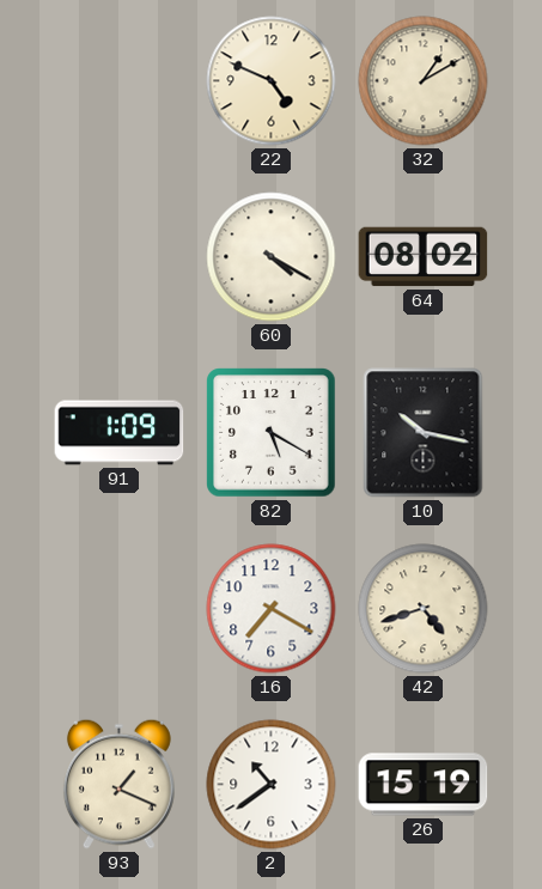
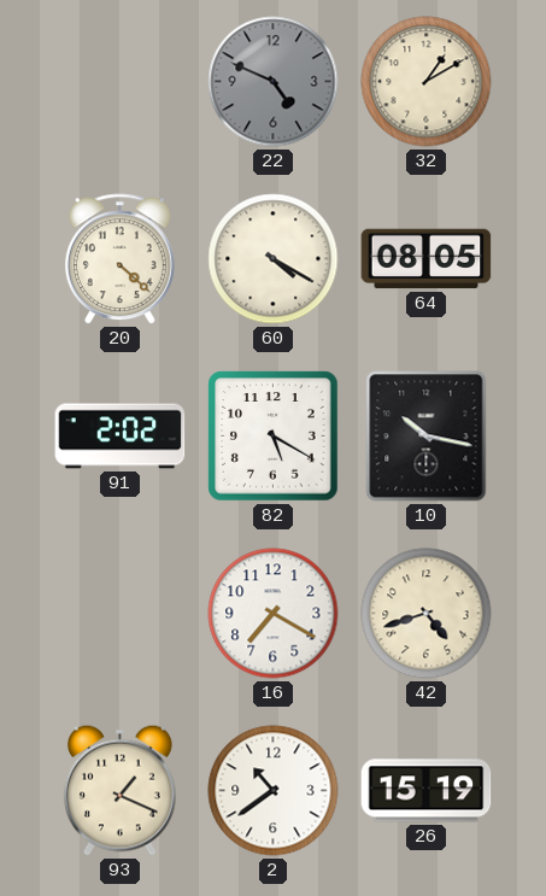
22 dial: cream -> grey
20: none -> 4:22
64: 08:02 -> 08:05
91: 1:09 -> 2:02
